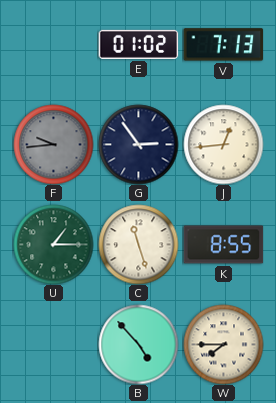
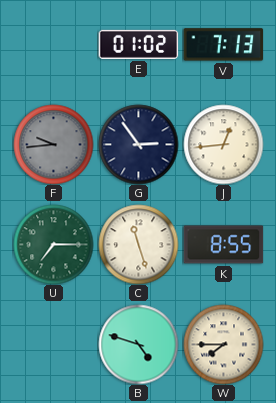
U: 1:15 -> 7:15
B: 4:53 -> 4:48
